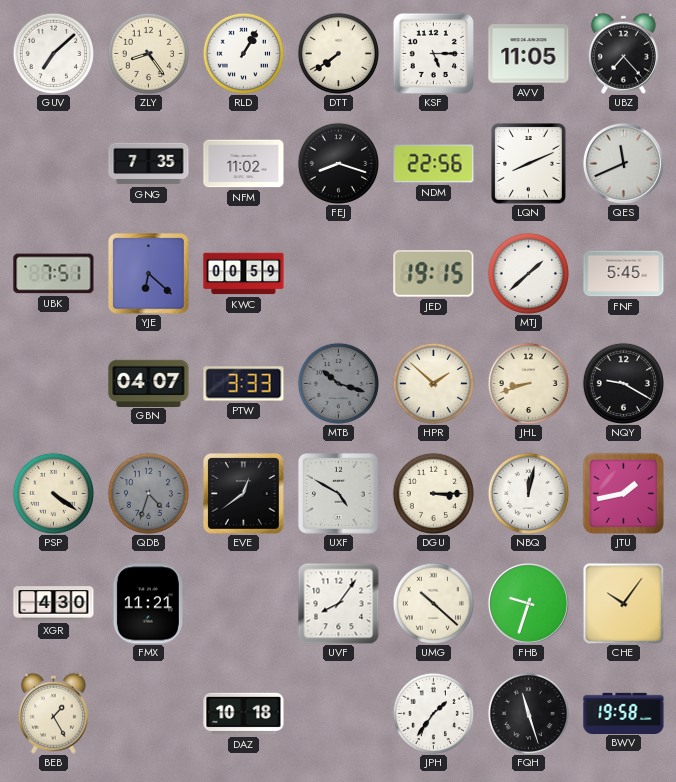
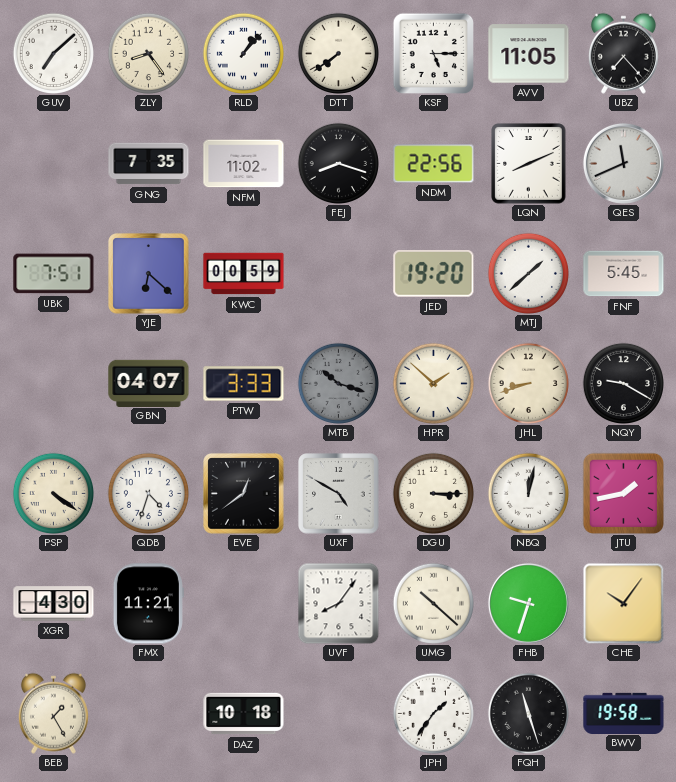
RLD: 1:05 -> 1:07
JED: 19:15 -> 19:20
QDB dial: grey -> white
